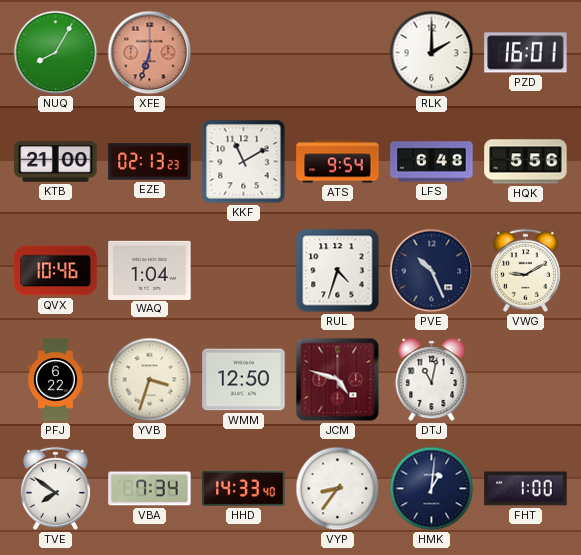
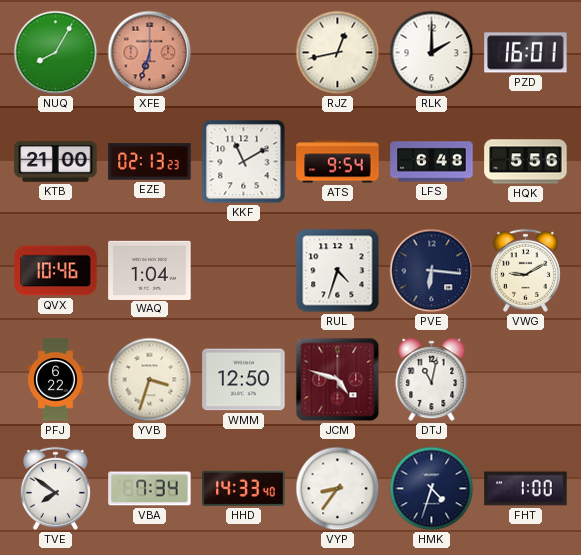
RJZ: none -> 12:43
PVE: 10:26 -> 6:16
HMK: 1:01 -> 4:33
